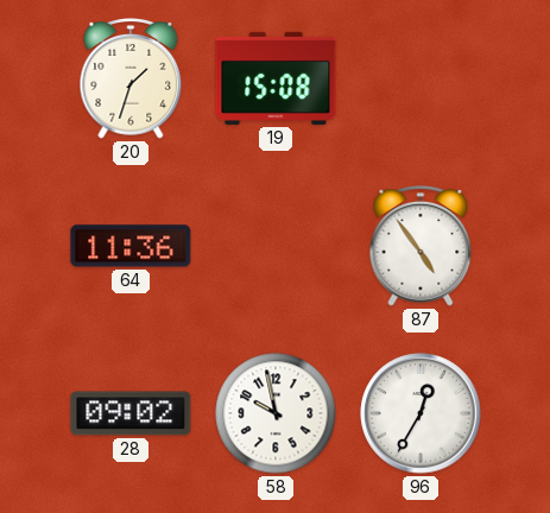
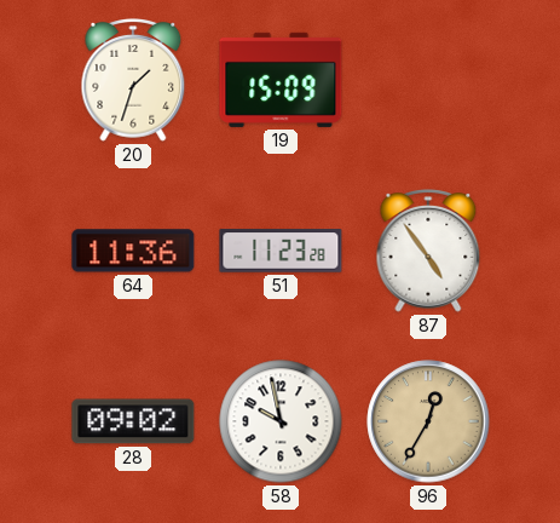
19: 15:08 -> 15:09
51: none -> 11:23
96 dial: white -> champagne
